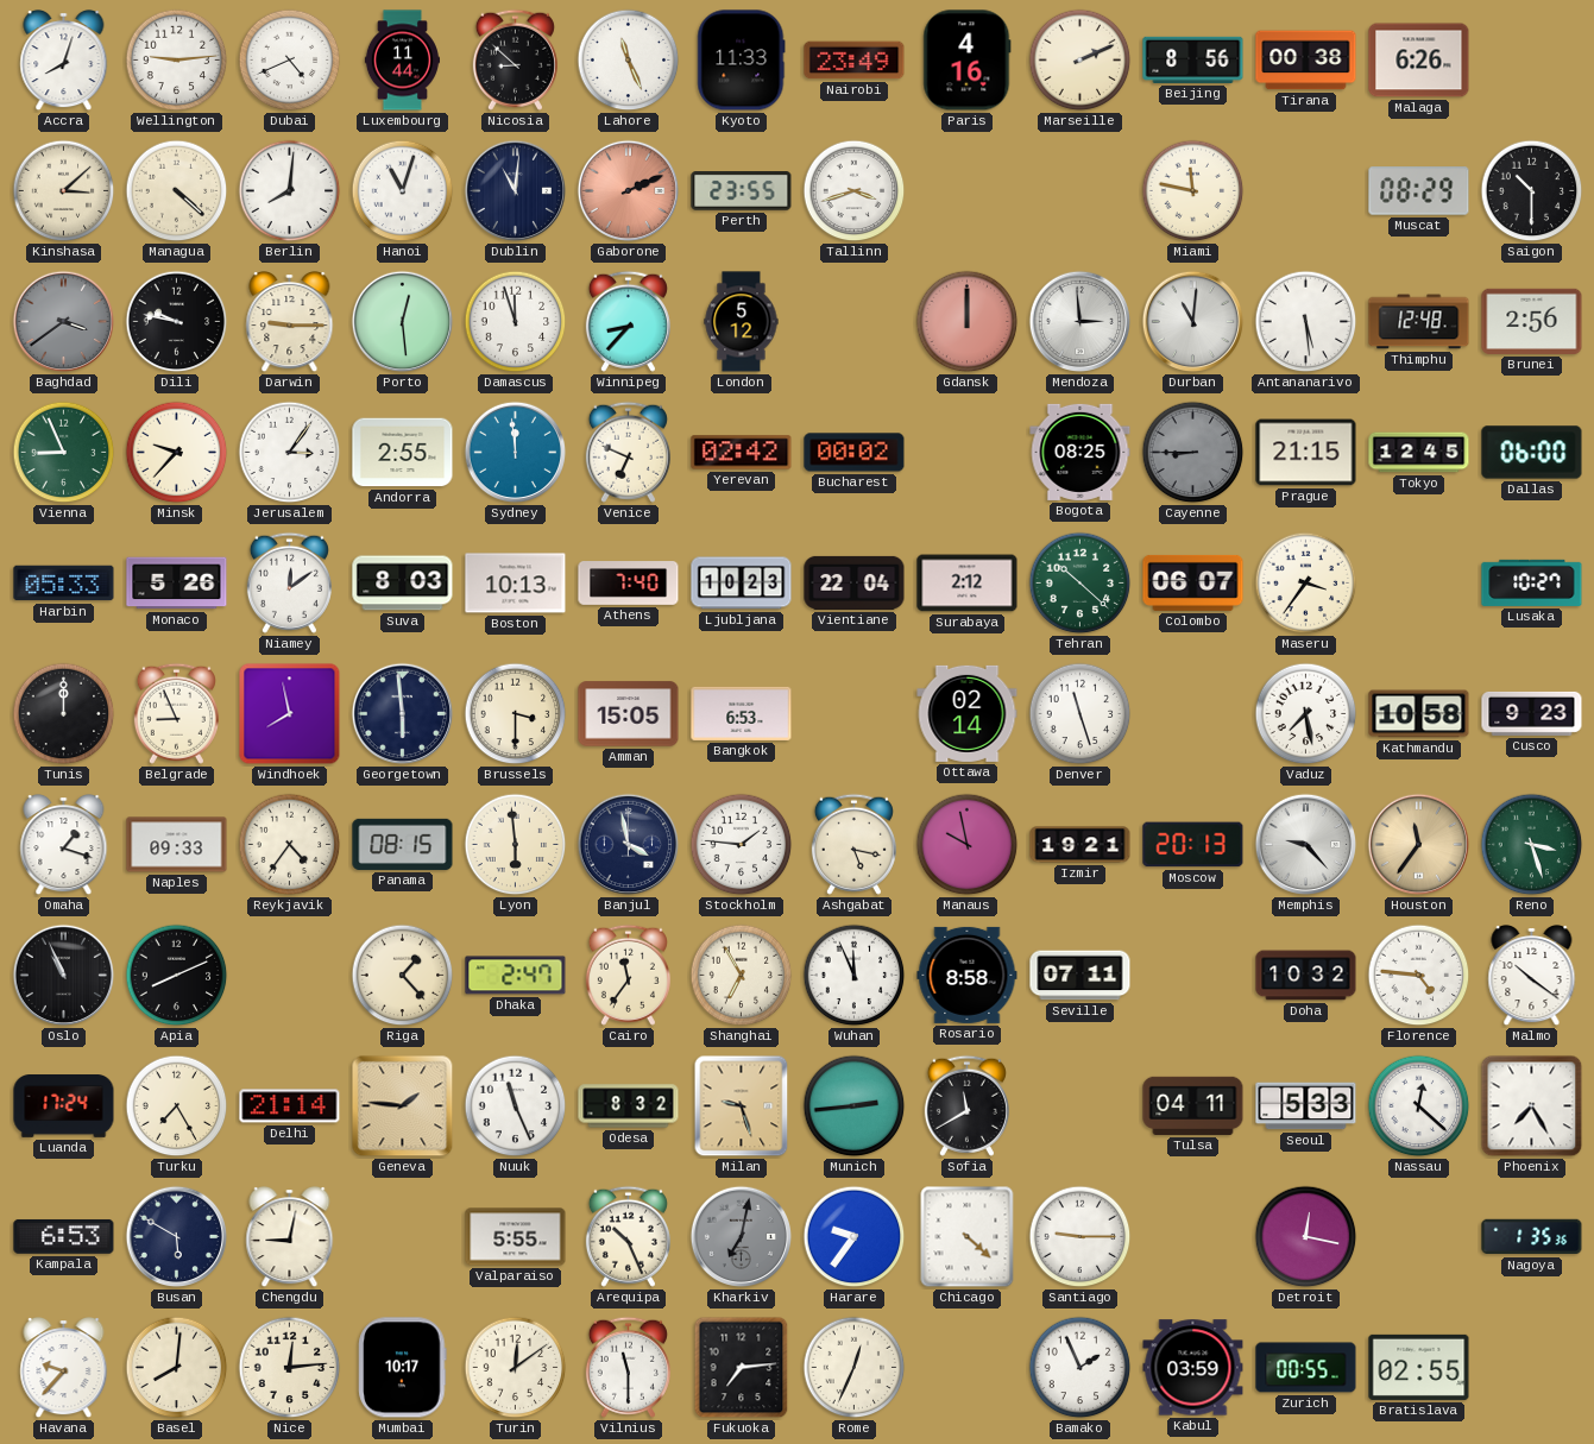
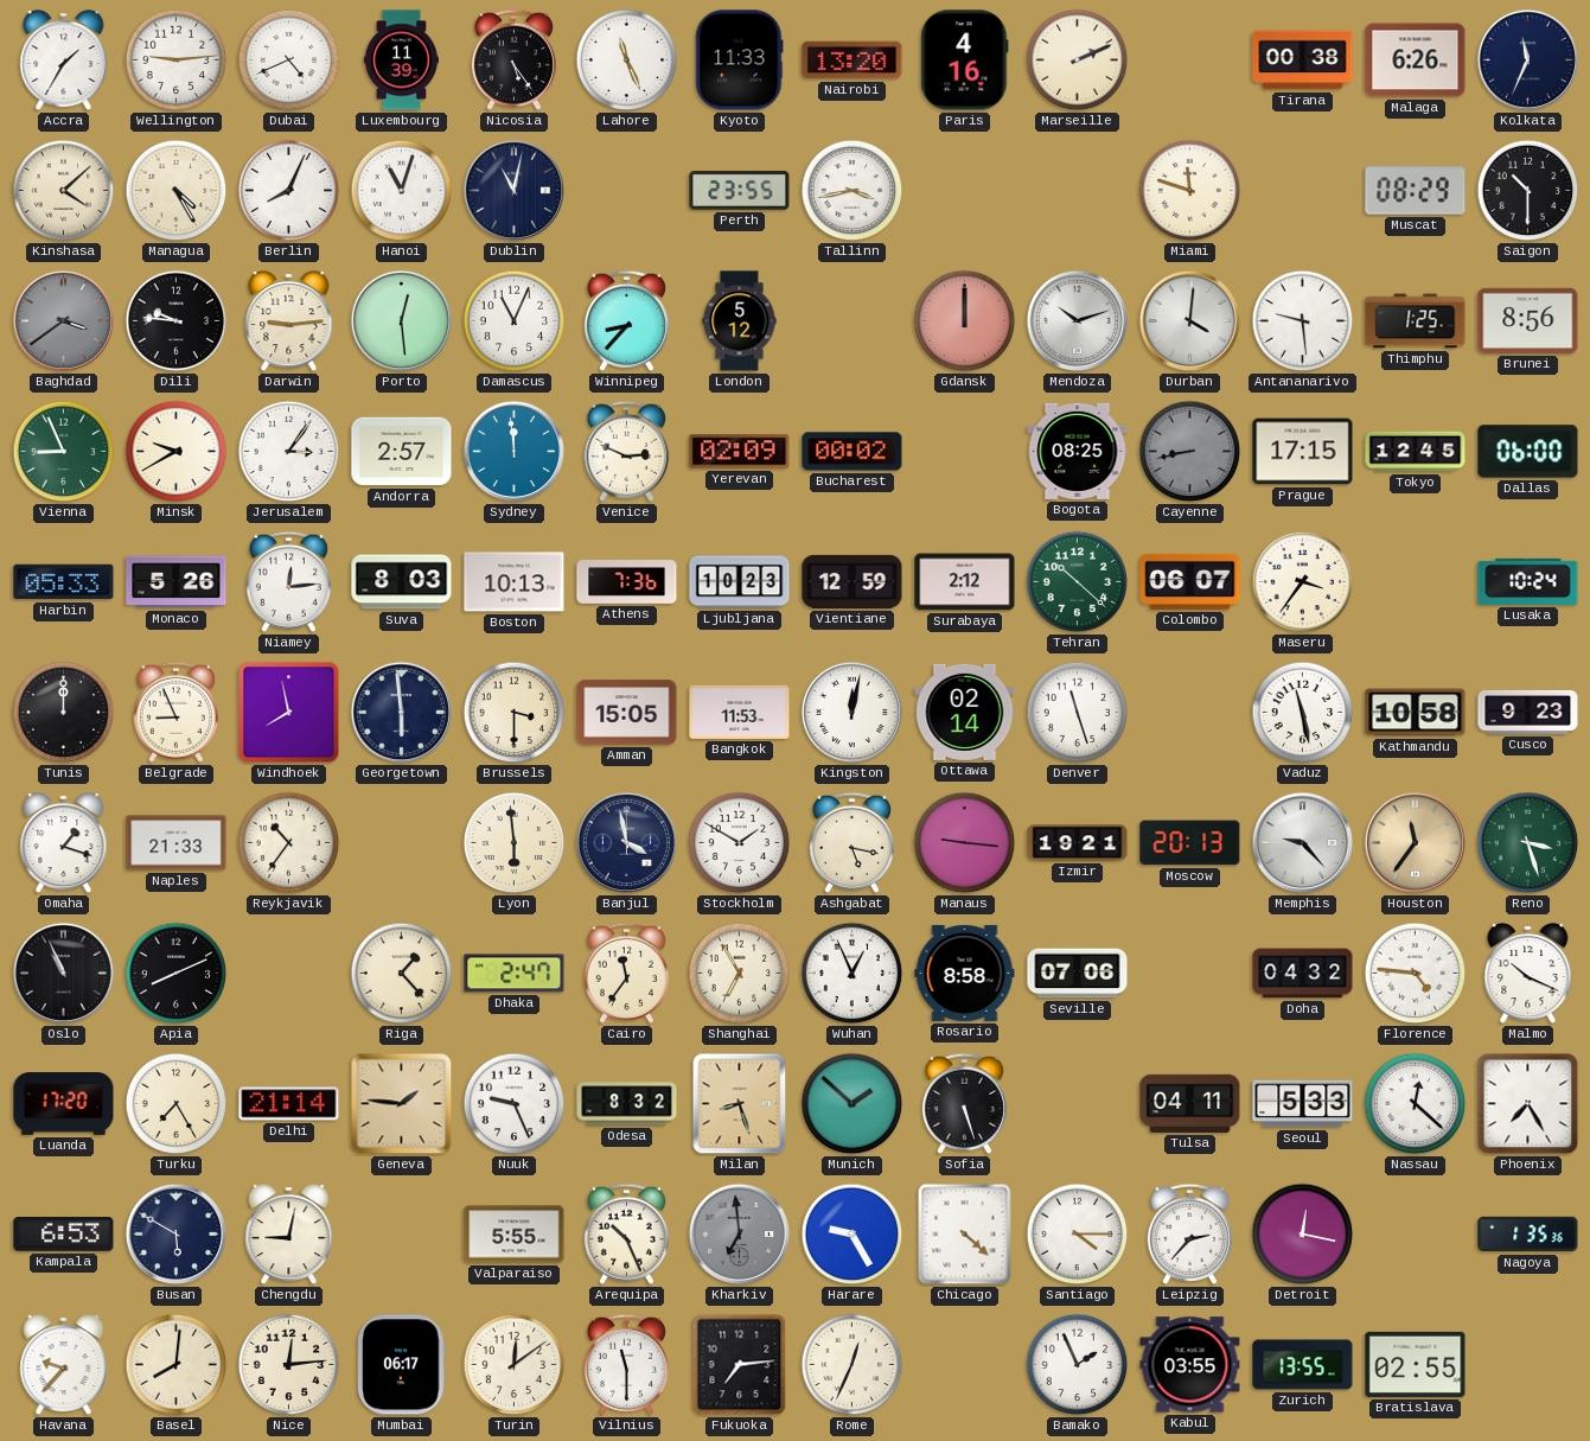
Accra: 8:03 -> 1:35
Luxembourg: 11:44 -> 11:39
Nicosia: 8:52 -> 5:24
Nairobi: 23:49 -> 13:20
Beijing: 8:56 -> none
Kolkata: none -> 11:34
Kinshasa: 3:08 -> 4:08
Managua: 4:22 -> 4:25
Berlin: 8:01 -> 8:04
Dublin: 11:01 -> 11:02
Gaborone: 2:11 -> none
Tallinn: 3:42 -> 3:43
Miami: 11:47 -> 11:48
Dili: 9:47 -> 9:46
Darwin: 9:15 -> 9:14
Damascus: 11:57 -> 11:04
Mendoza: 2:59 -> 10:12
Durban: 11:01 -> 4:01
Antananarivo: 5:29 -> 9:29
Thimphu: 12:48 -> 1:25
Brunei: 2:56 -> 8:56
Minsk: 9:37 -> 9:40
Andorra: 2:55 -> 2:57
Venice: 6:49 -> 2:49
Yerevan: 02:42 -> 02:09
Cayenne: 8:45 -> 8:43
Prague: 21:15 -> 17:15
Niamey: 12:09 -> 12:14
Athens: 7:40 -> 7:36
Vientiane: 22:04 -> 12:59
Lusaka: 10:27 -> 10:24
Bangkok: 6:53 -> 11:53
Kingston: none -> 12:02
Vaduz: 7:28 -> 11:28
Naples: 09:33 -> 21:33
Reykjavik: 4:36 -> 10:36
Panama: 08:15 -> none
Stockholm: 1:46 -> 1:50
Manaus: 9:58 -> 9:16
Wuhan: 11:56 -> 12:56
Seville: 07:11 -> 07:06
Doha: 10:32 -> 04:32
Malmo: 10:21 -> 10:19
Luanda: 17:24 -> 17:20
Nuuk: 11:26 -> 9:26
Milan: 9:27 -> 8:27
Munich: 2:44 -> 1:52
Sofia: 11:40 -> 5:27
Kharkiv: 7:02 -> 6:59
Harare: 9:36 -> 9:25
Santiago: 9:15 -> 4:15
Leipzig: none -> 2:37
Mumbai: 10:17 -> 06:17
Kabul: 03:59 -> 03:55
Zurich: 00:55 -> 13:55
